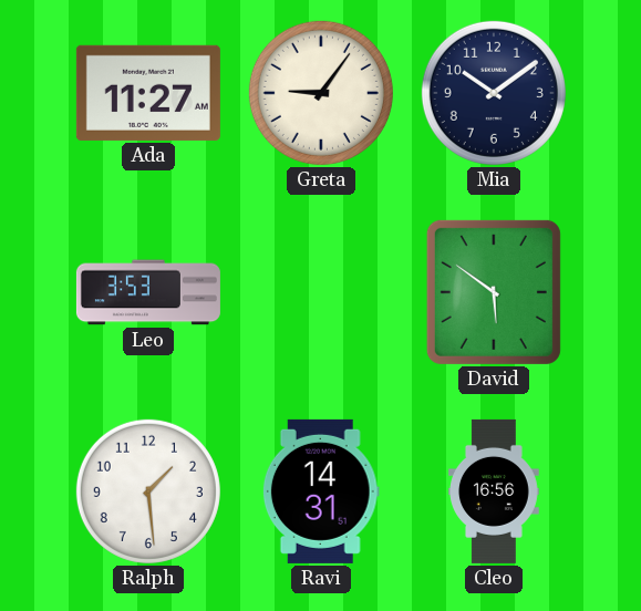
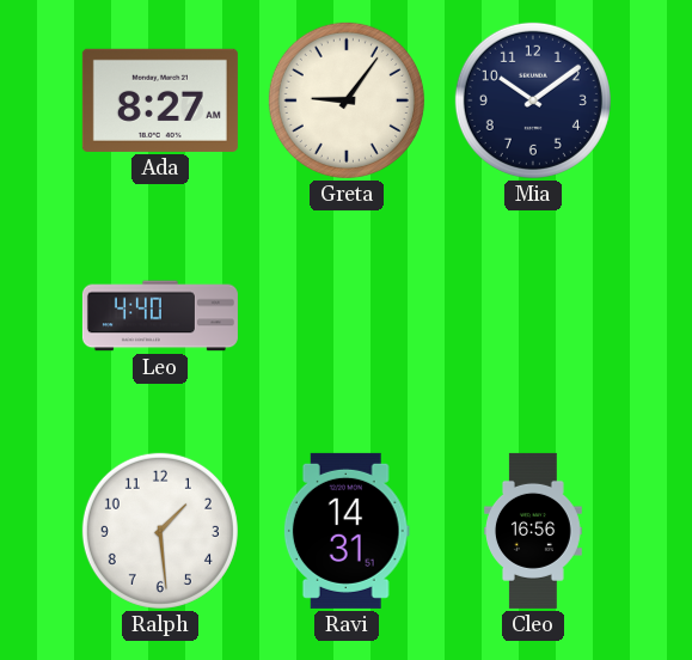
Ada: 11:27 -> 8:27
Leo: 3:53 -> 4:40
David: 5:51 -> none
